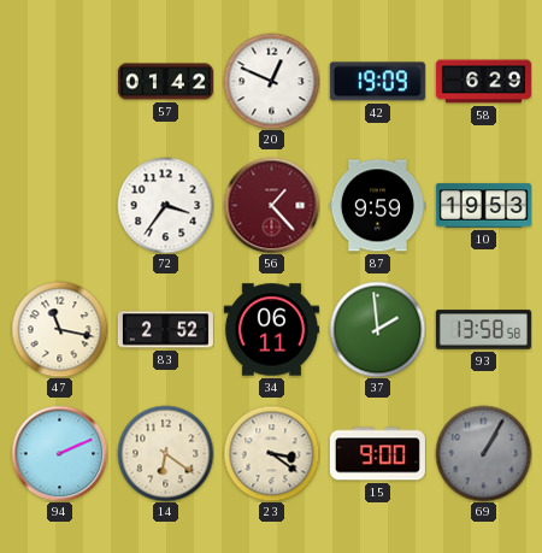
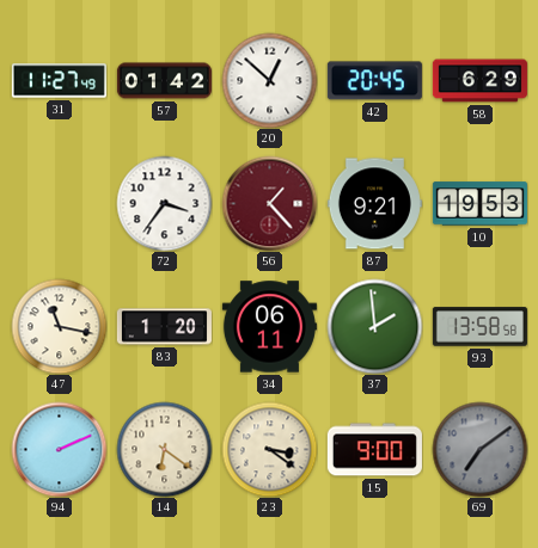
31: none -> 11:27
20: 12:49 -> 12:52
42: 19:09 -> 20:45
87: 9:59 -> 9:21
83: 2:52 -> 1:20
69: 1:05 -> 7:09
